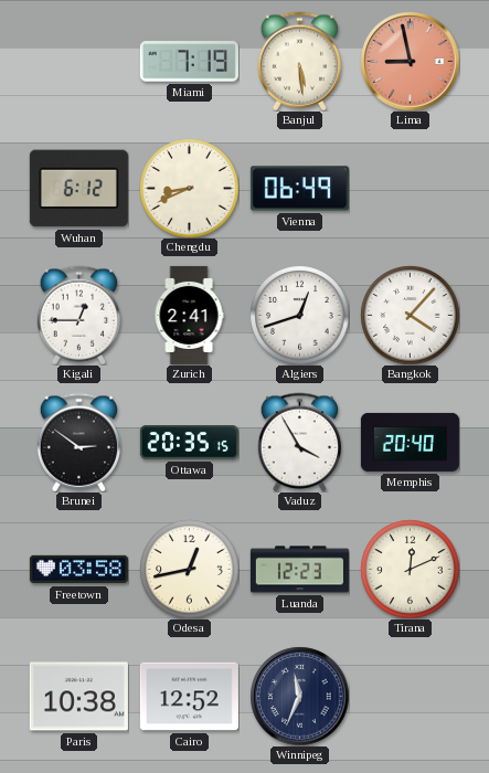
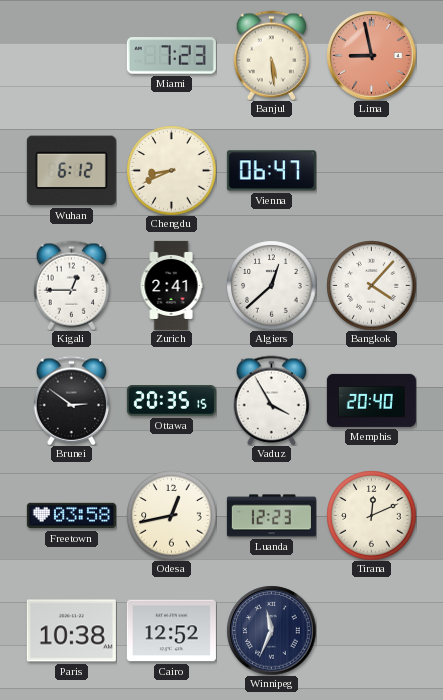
Miami: 7:19 -> 7:23
Vienna: 06:49 -> 06:47
Algiers: 12:42 -> 12:38
